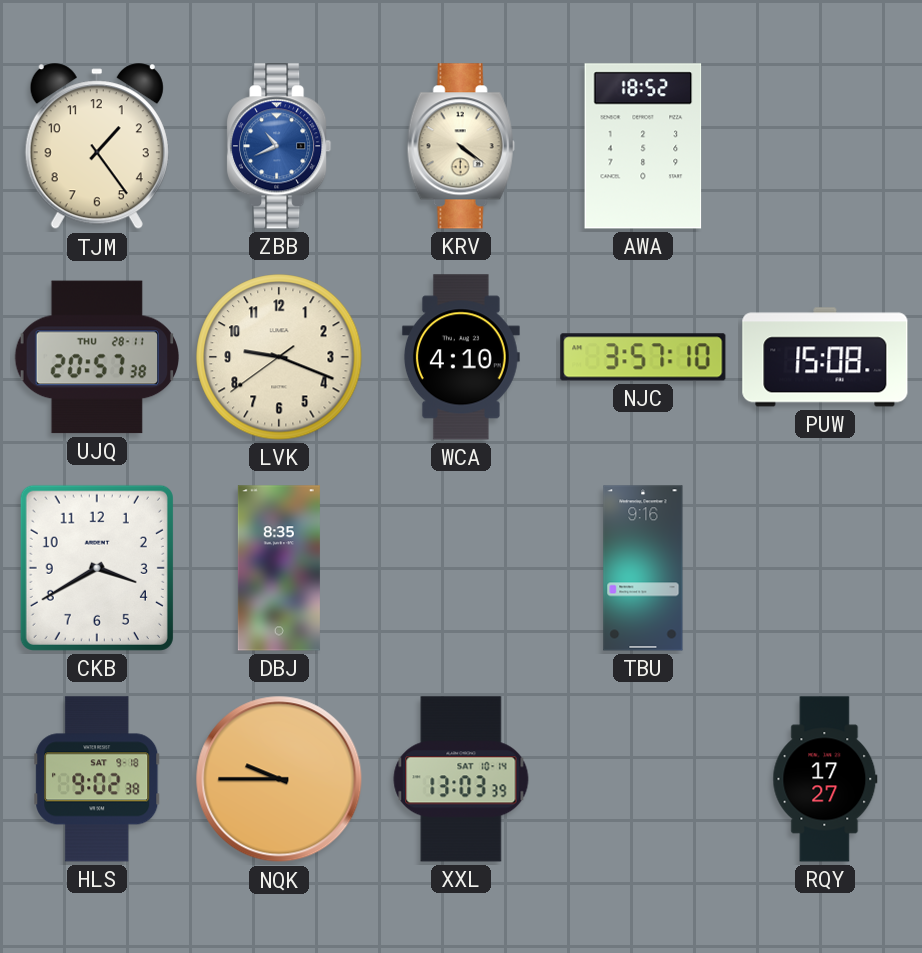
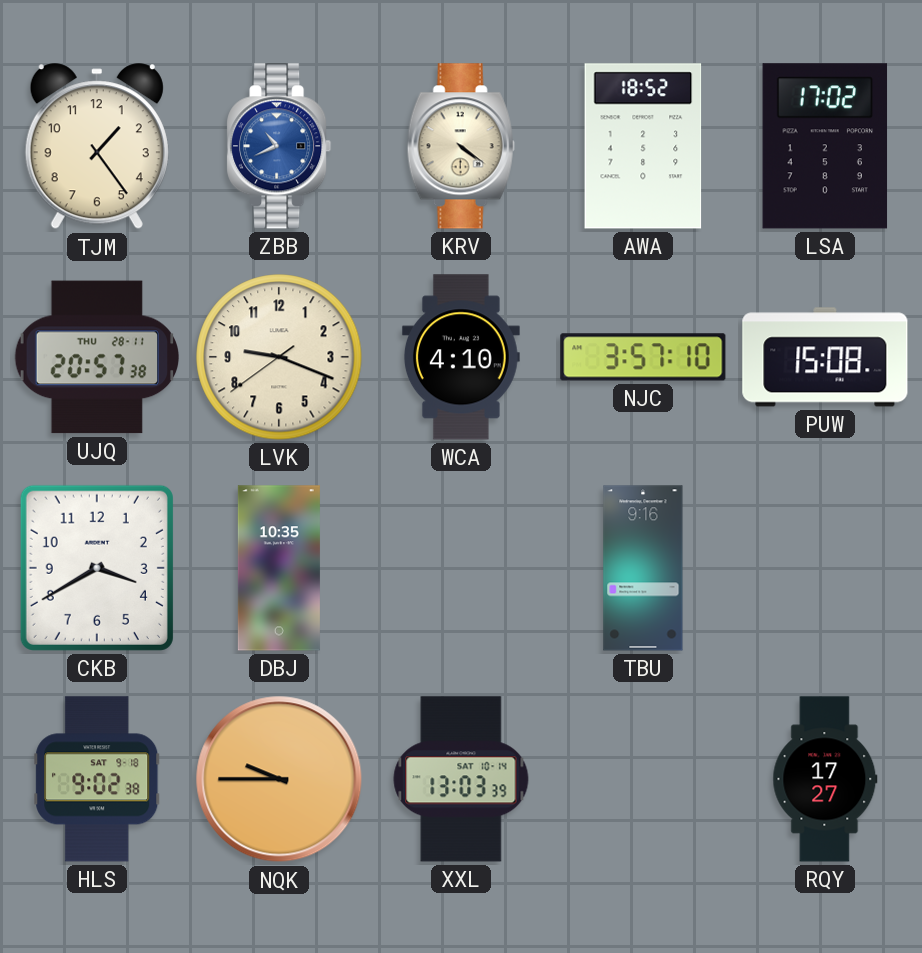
LSA: none -> 17:02
DBJ: 8:35 -> 10:35
